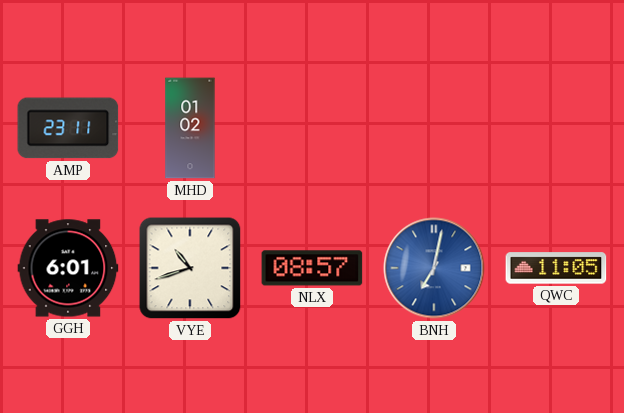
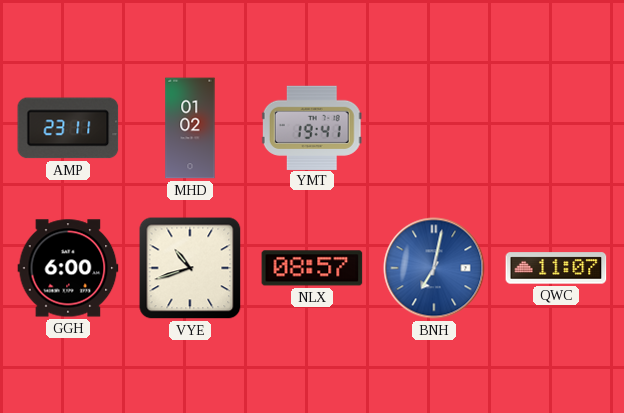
YMT: none -> 19:41
GGH: 6:01 -> 6:00
QWC: 11:05 -> 11:07
